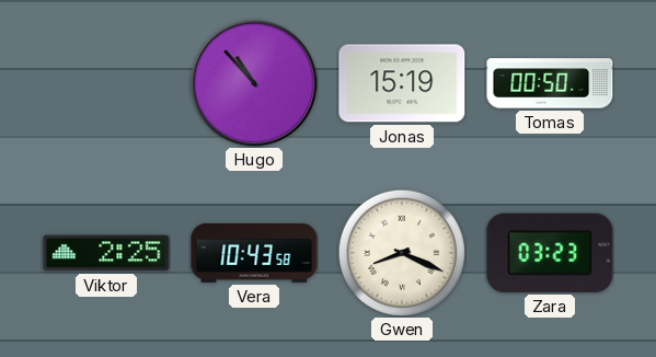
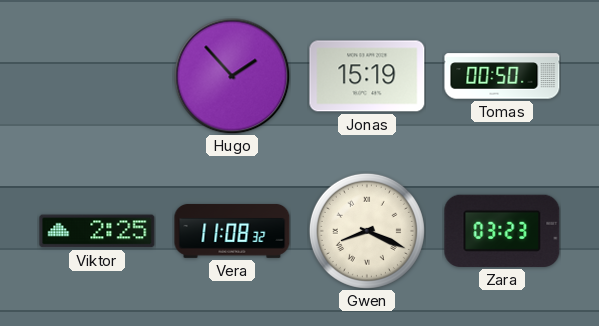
Hugo: 10:53 -> 1:53
Vera: 10:43 -> 11:08
